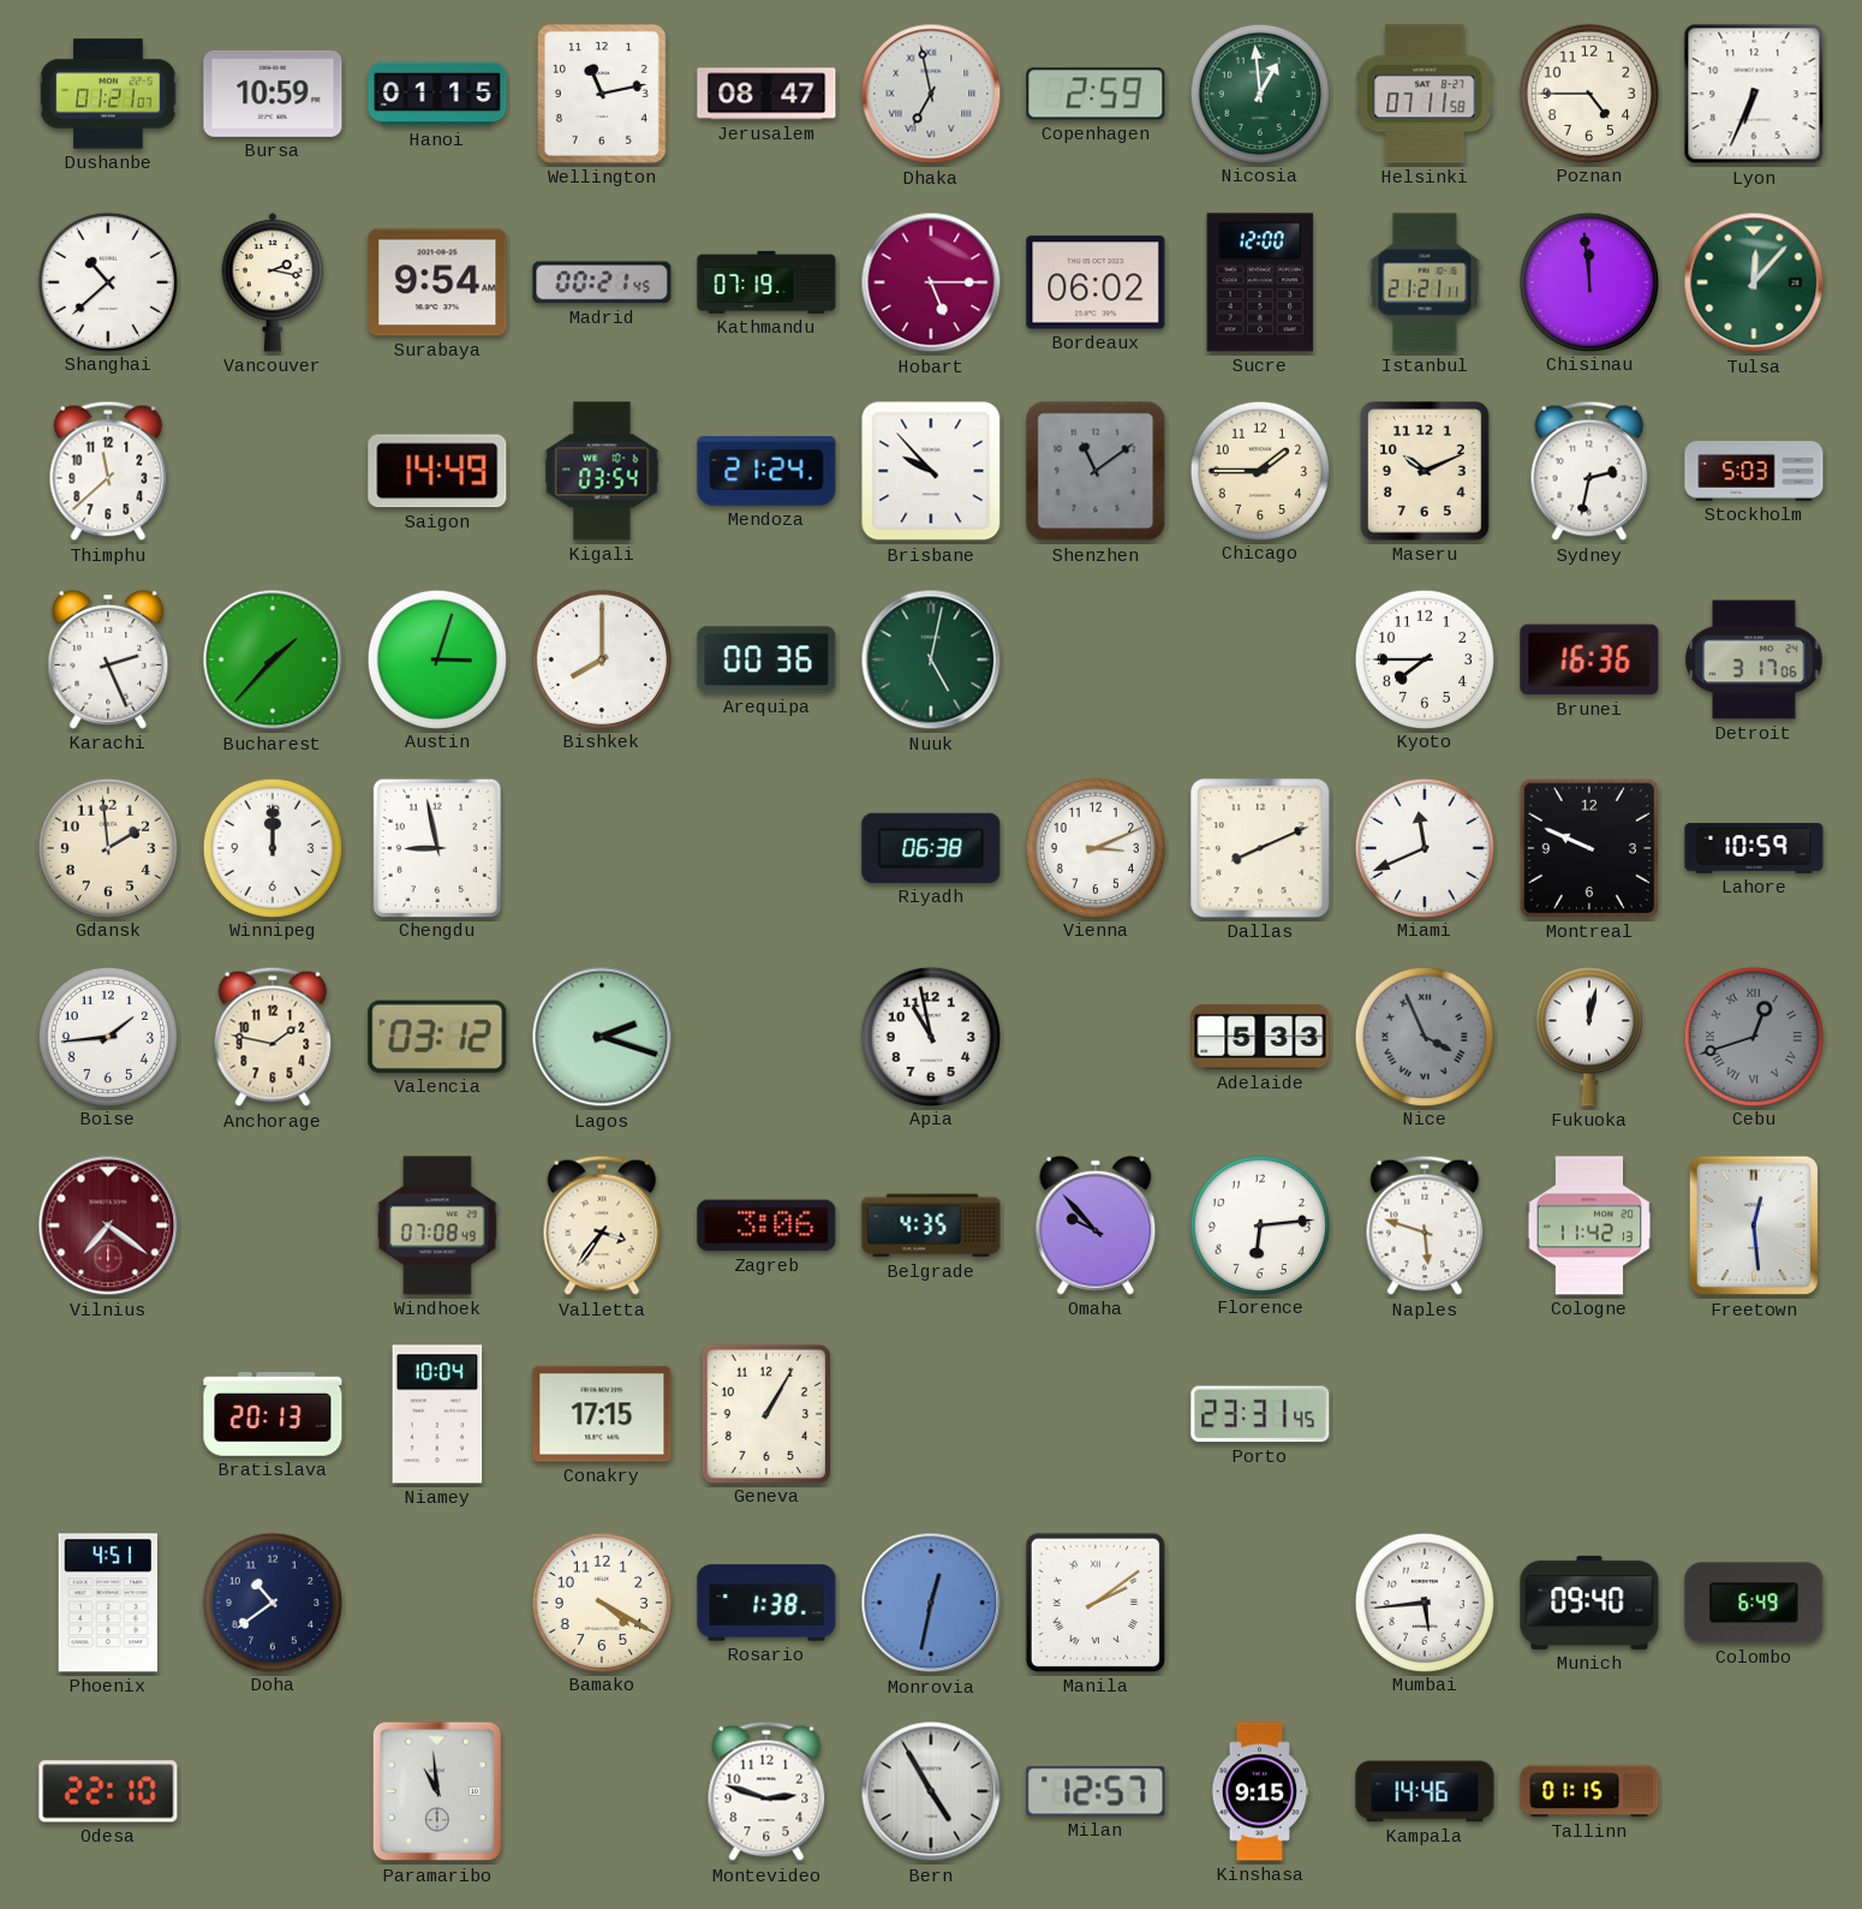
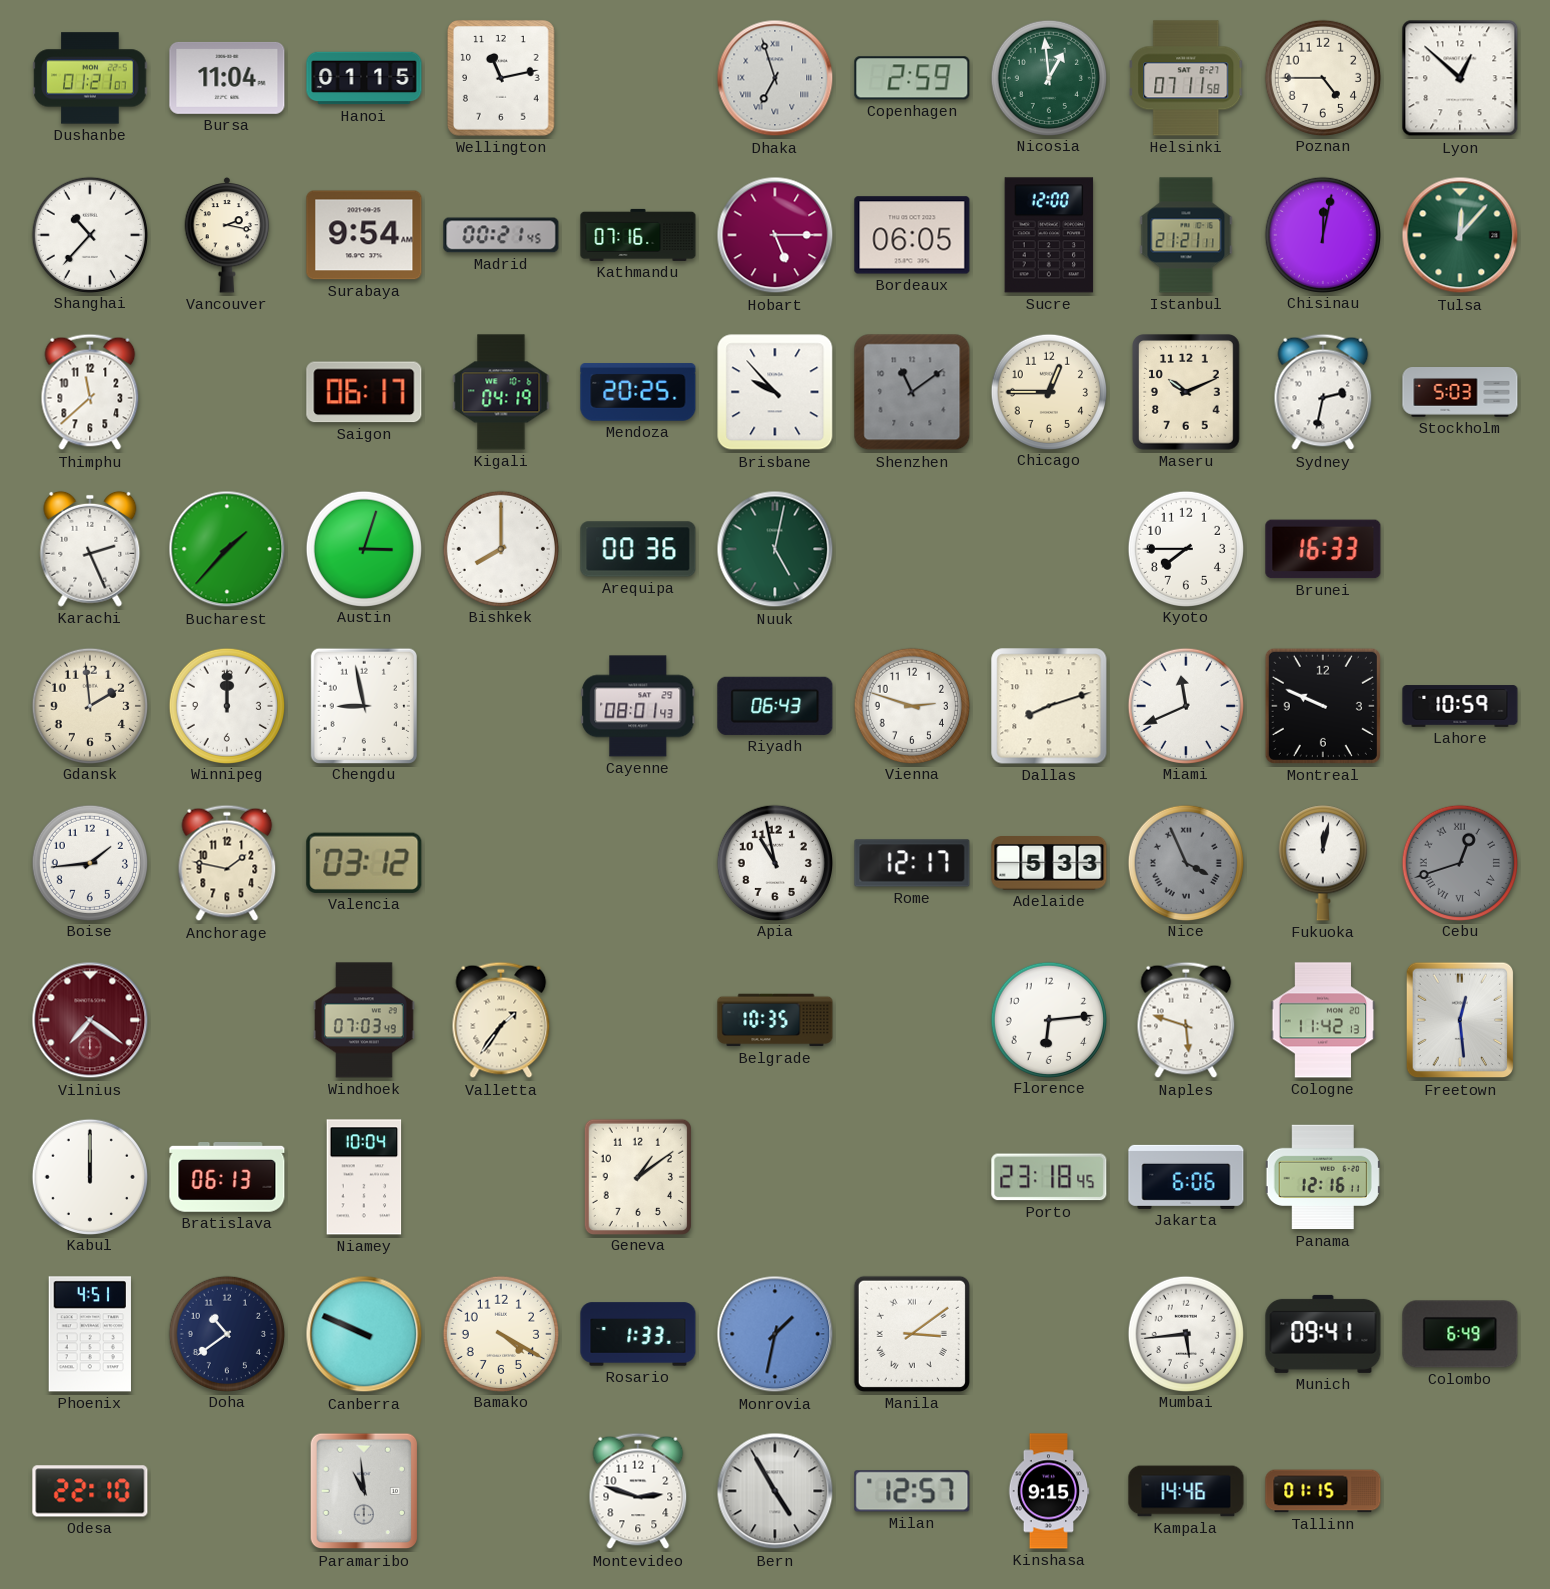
Bursa: 10:59 -> 11:04
Jerusalem: 08:47 -> none
Dhaka: 6:58 -> 6:57
Lyon: 6:34 -> 12:52
Shanghai: 10:38 -> 10:37
Kathmandu: 07:19 -> 07:16
Bordeaux: 06:02 -> 06:05
Chisinau: 11:59 -> 12:02
Saigon: 14:49 -> 06:17
Kigali: 03:54 -> 04:19
Mendoza: 21:24 -> 20:25
Chicago: 1:45 -> 12:45
Brunei: 16:36 -> 16:33
Detroit: 3:17 -> none
Cayenne: none -> 08:01
Riyadh: 06:38 -> 06:43
Vienna: 3:11 -> 2:48
Dallas: 8:11 -> 8:12
Lagos: 2:18 -> none
Rome: none -> 12:17
Windhoek: 07:08 -> 07:03
Valletta: 3:36 -> 1:36
Zagreb: 3:06 -> none
Belgrade: 4:35 -> 10:35
Omaha: 9:53 -> none
Kabul: none -> 12:00
Bratislava: 20:13 -> 06:13
Conakry: 17:15 -> none
Geneva: 1:05 -> 1:09
Porto: 23:31 -> 23:18
Jakarta: none -> 6:06
Panama: none -> 12:16
Canberra: none -> 9:49
Rosario: 1:38 -> 1:33
Monrovia: 12:32 -> 1:32
Manila: 2:09 -> 3:09
Munich: 09:40 -> 09:41
